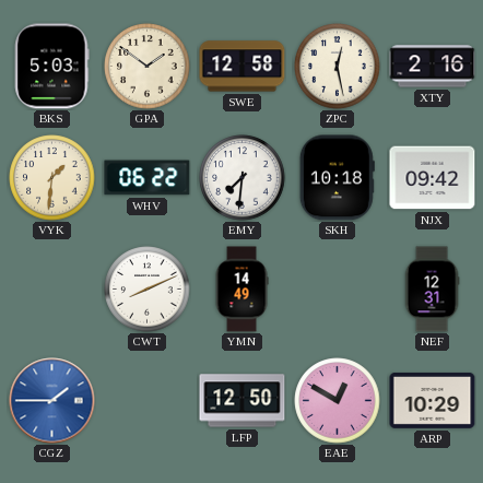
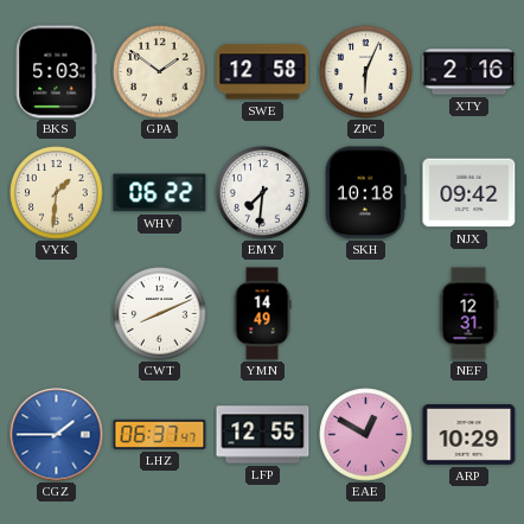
ZPC: 12:28 -> 6:04
LHZ: none -> 06:37
LFP: 12:50 -> 12:55
